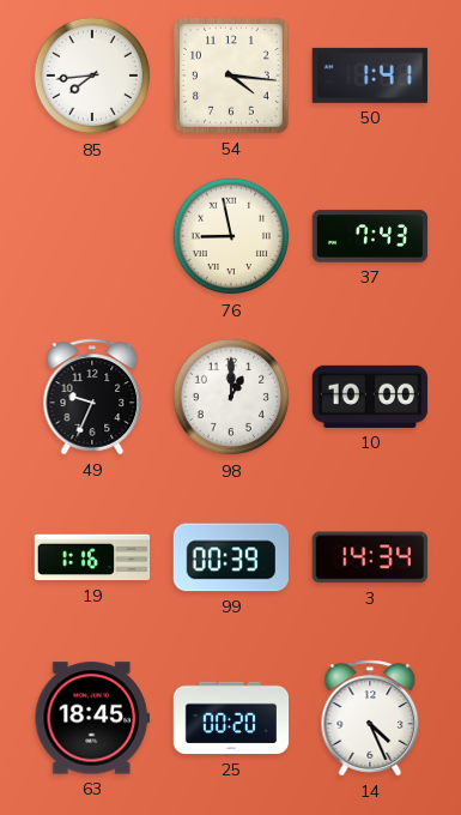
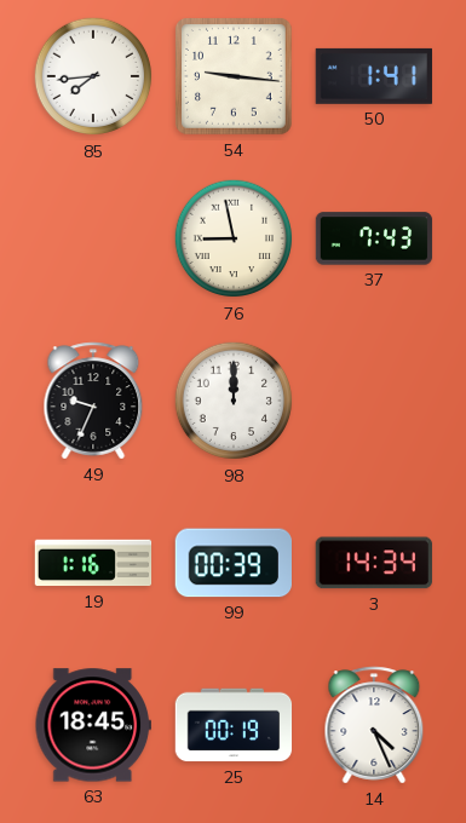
54: 4:16 -> 9:16
98: 1:00 -> 12:00
10: 10:00 -> none
25: 00:20 -> 00:19
